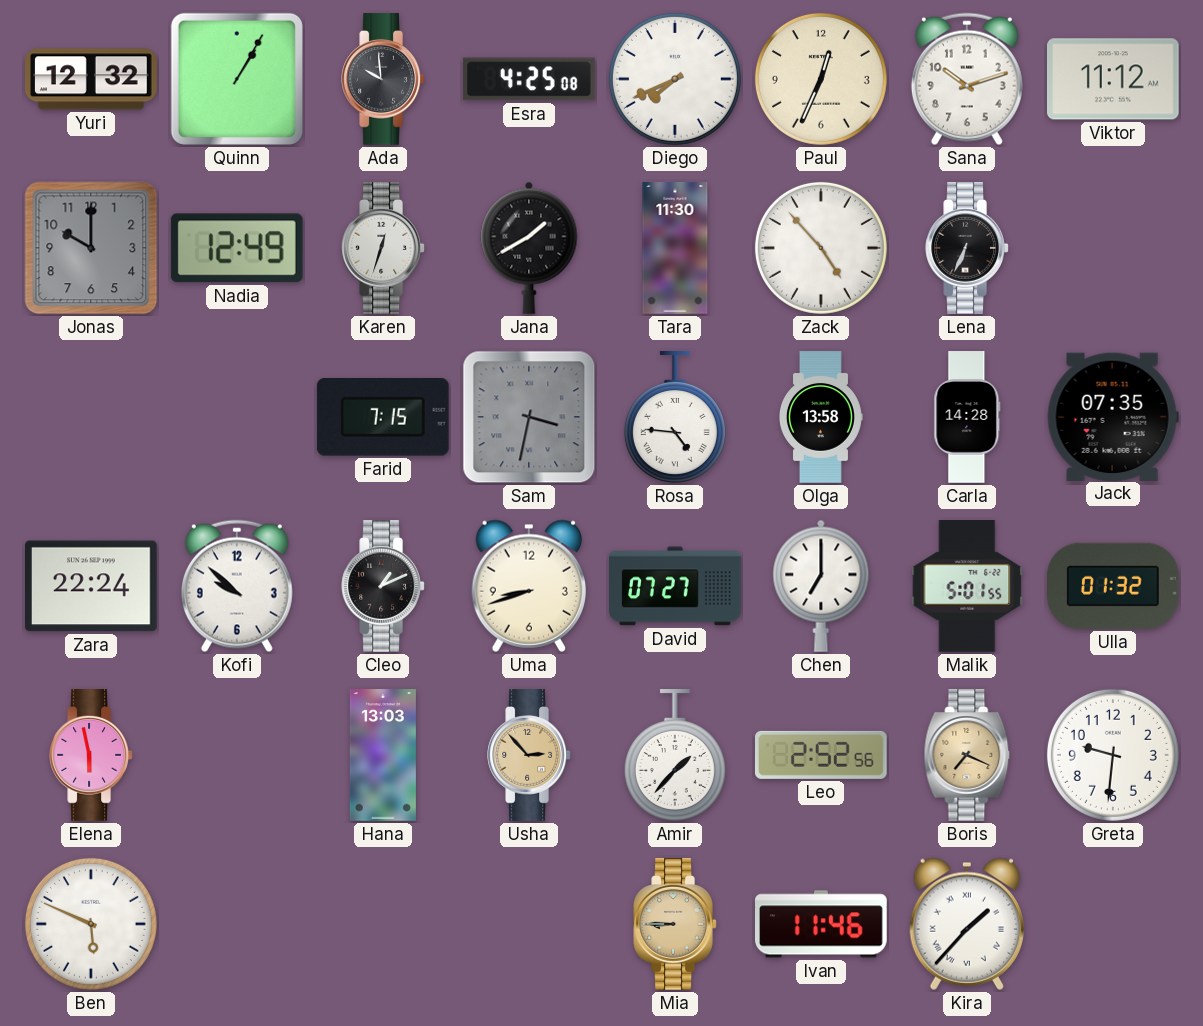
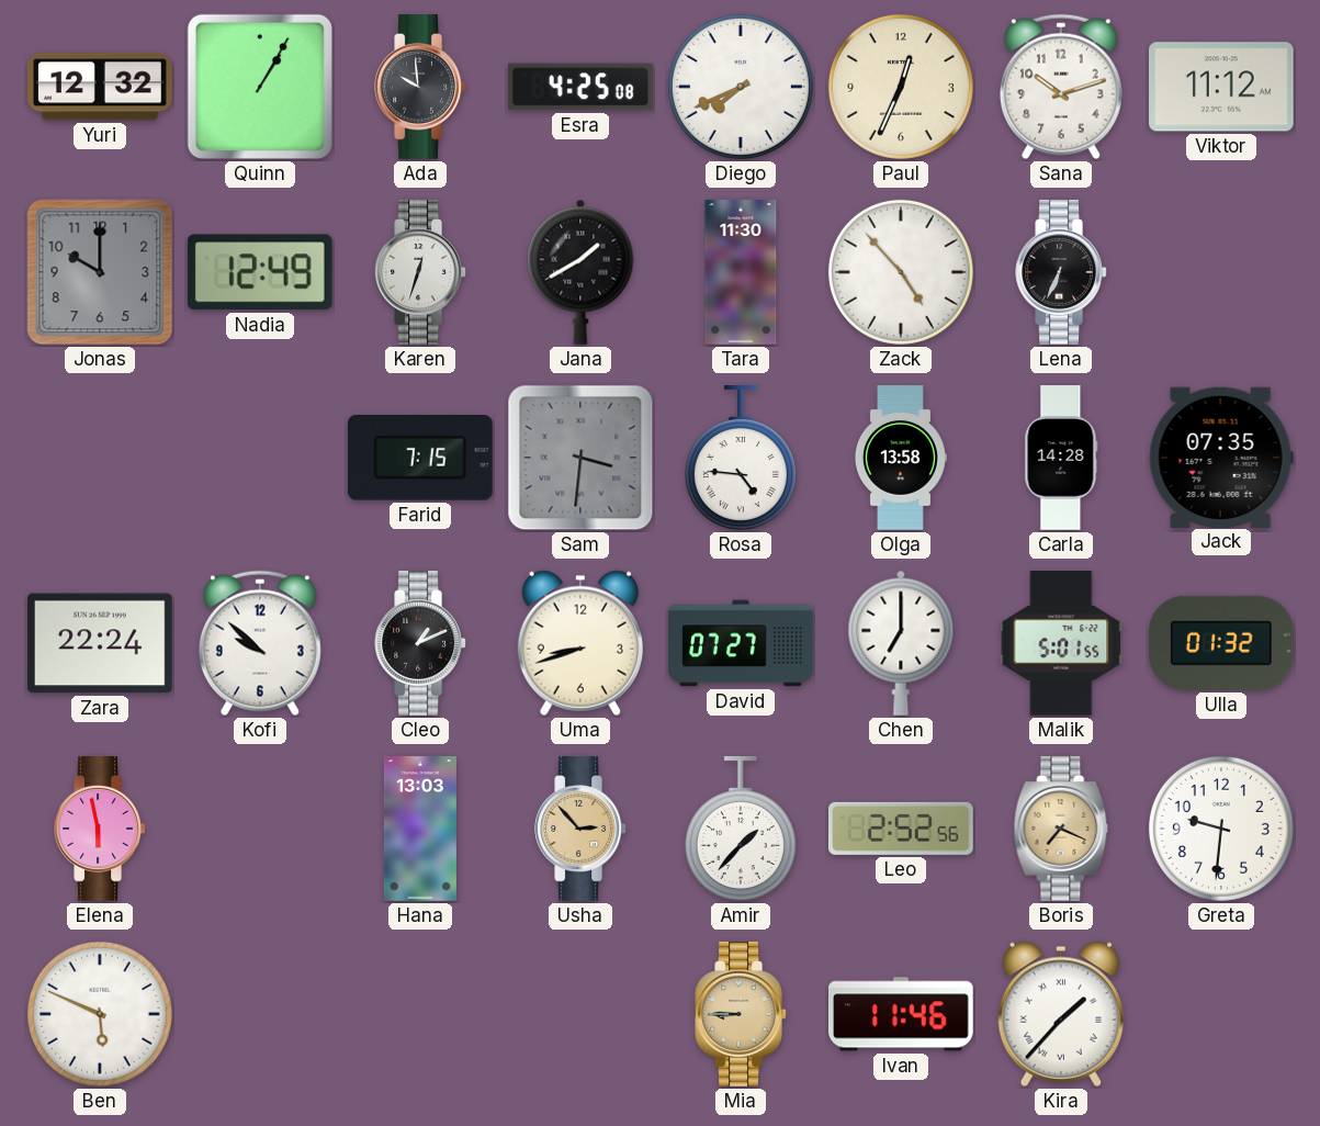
Sam: 3:32 -> 3:31
